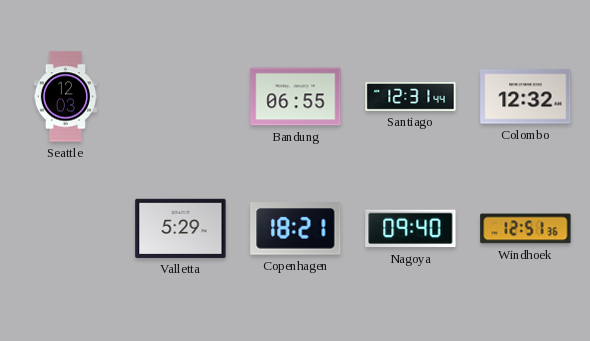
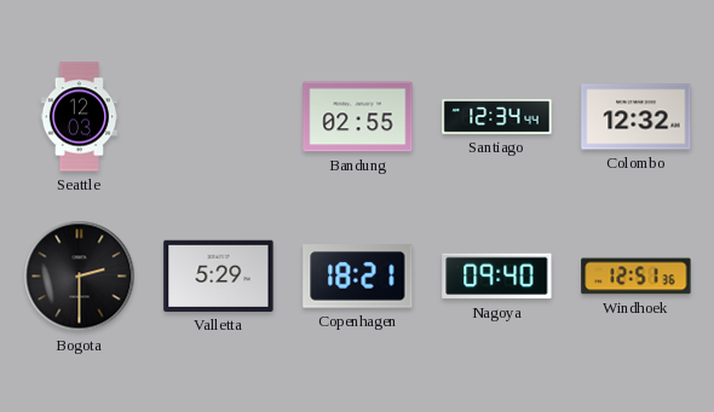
Bandung: 06:55 -> 02:55
Santiago: 12:31 -> 12:34
Bogota: none -> 2:30
